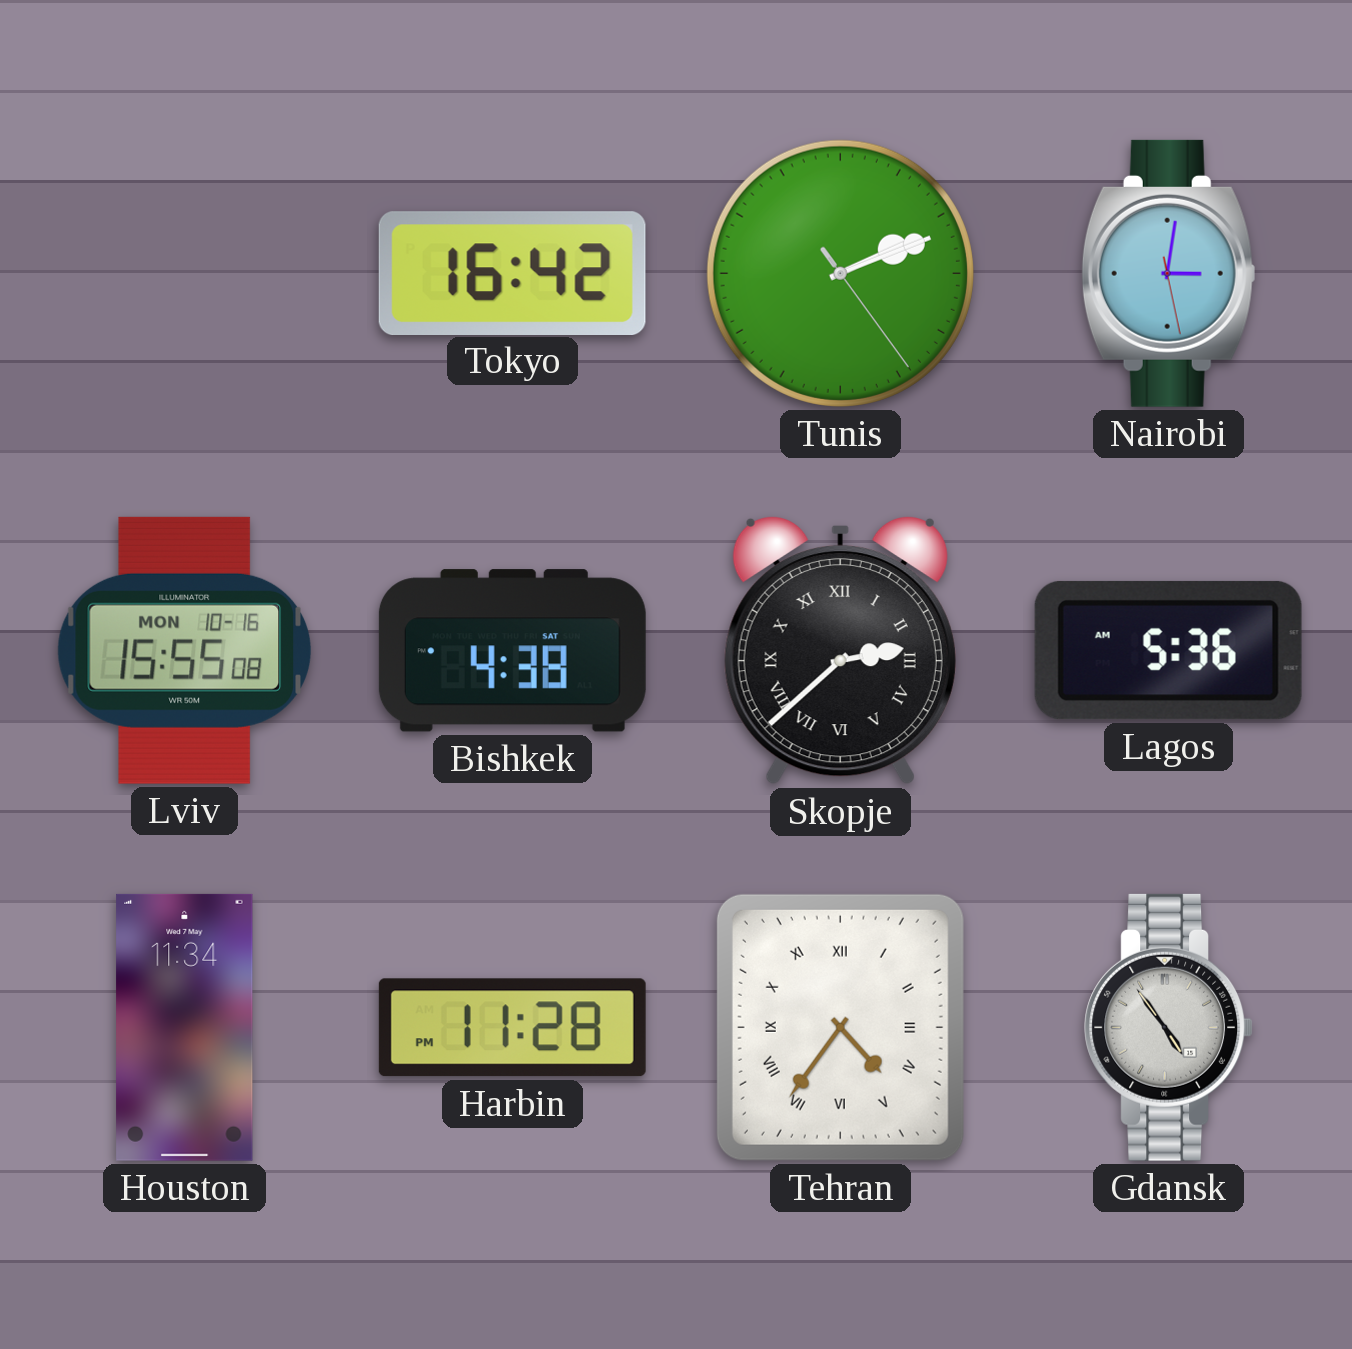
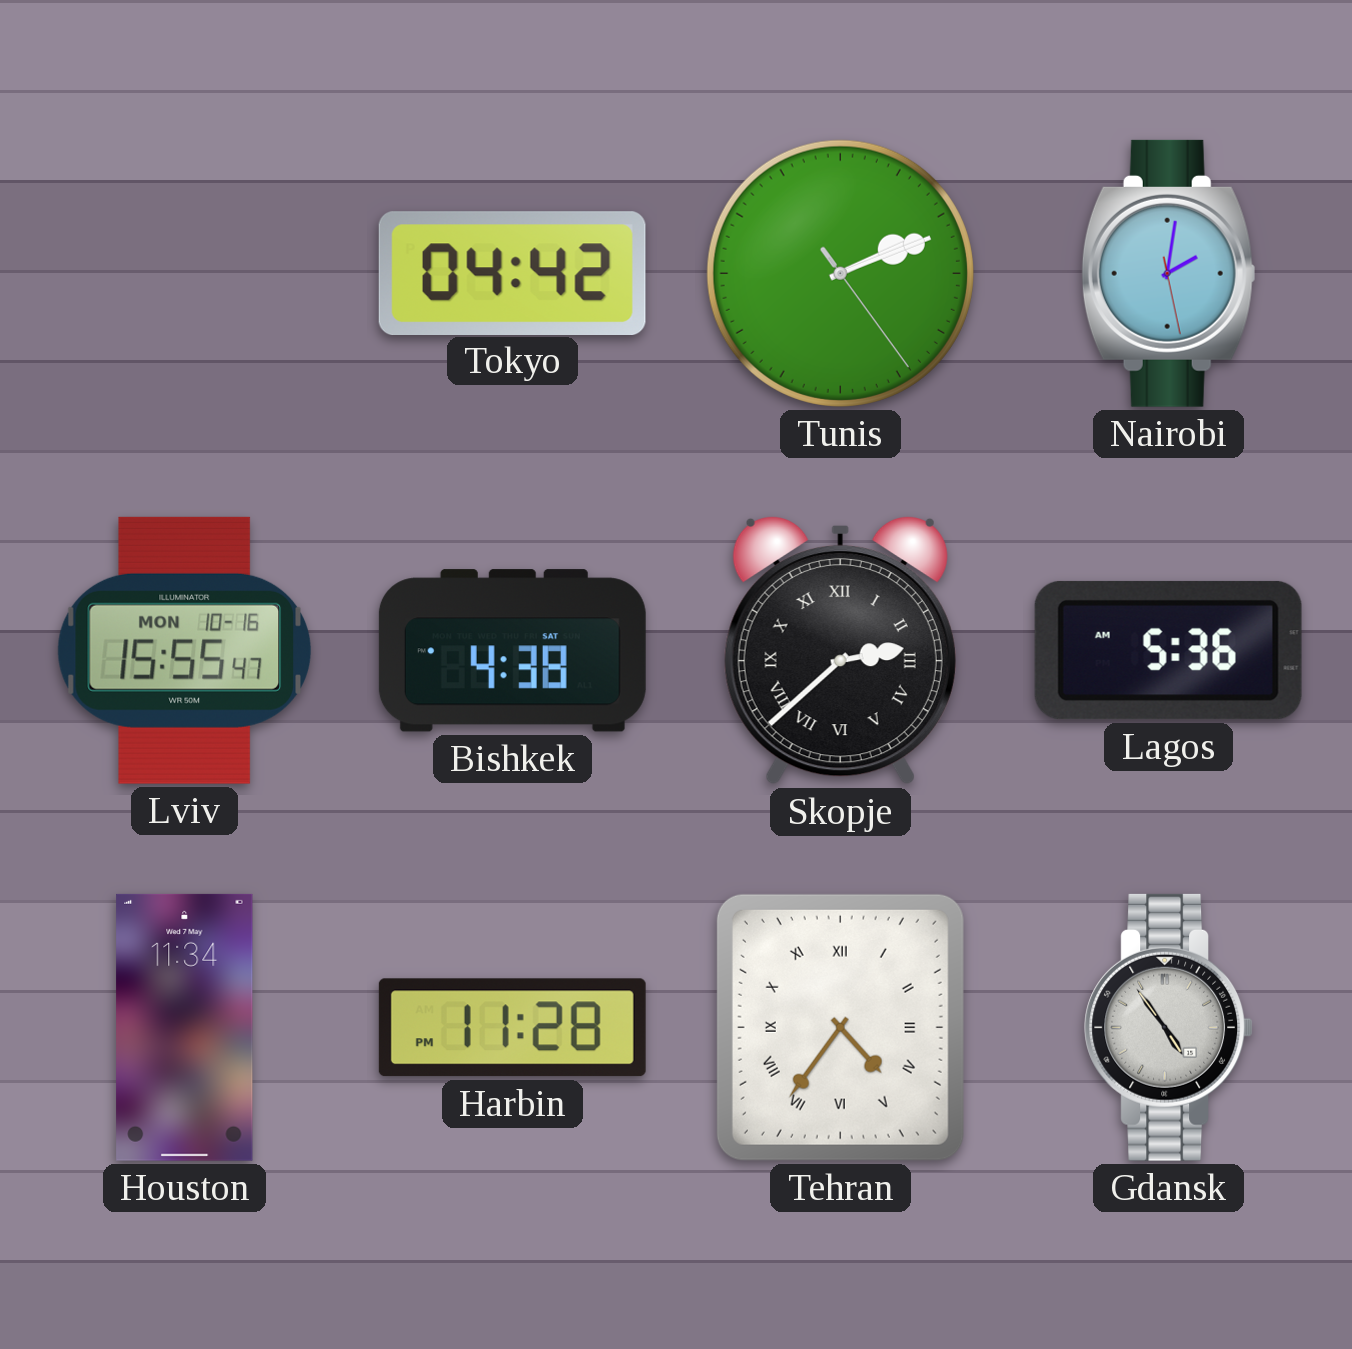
Tokyo: 16:42 -> 04:42
Nairobi: 3:01 -> 2:01
Lviv: 15:55:08 -> 15:55:47
